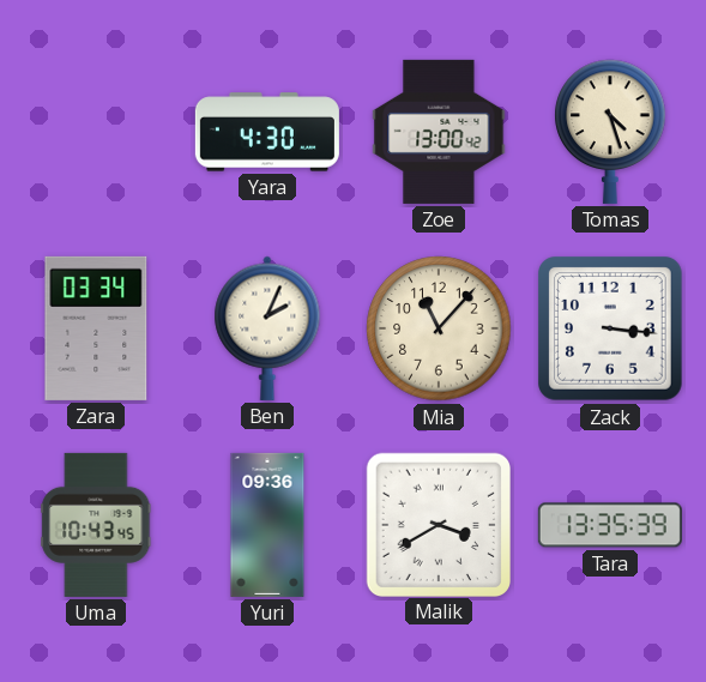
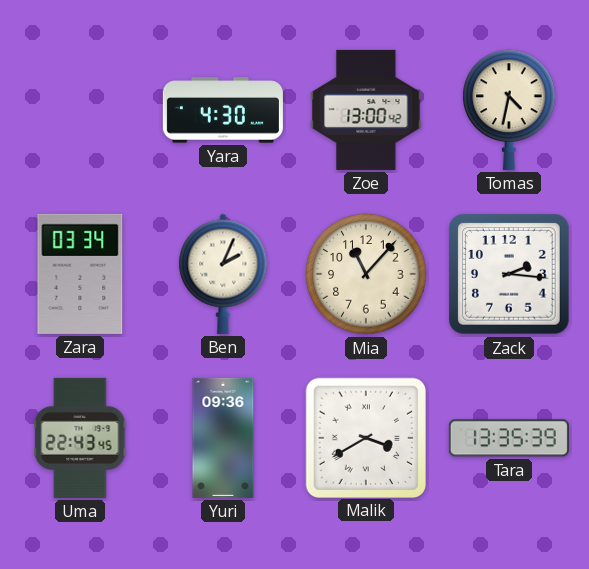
Tomas: 4:27 -> 4:32
Zack: 3:16 -> 2:16
Uma: 10:43 -> 22:43
